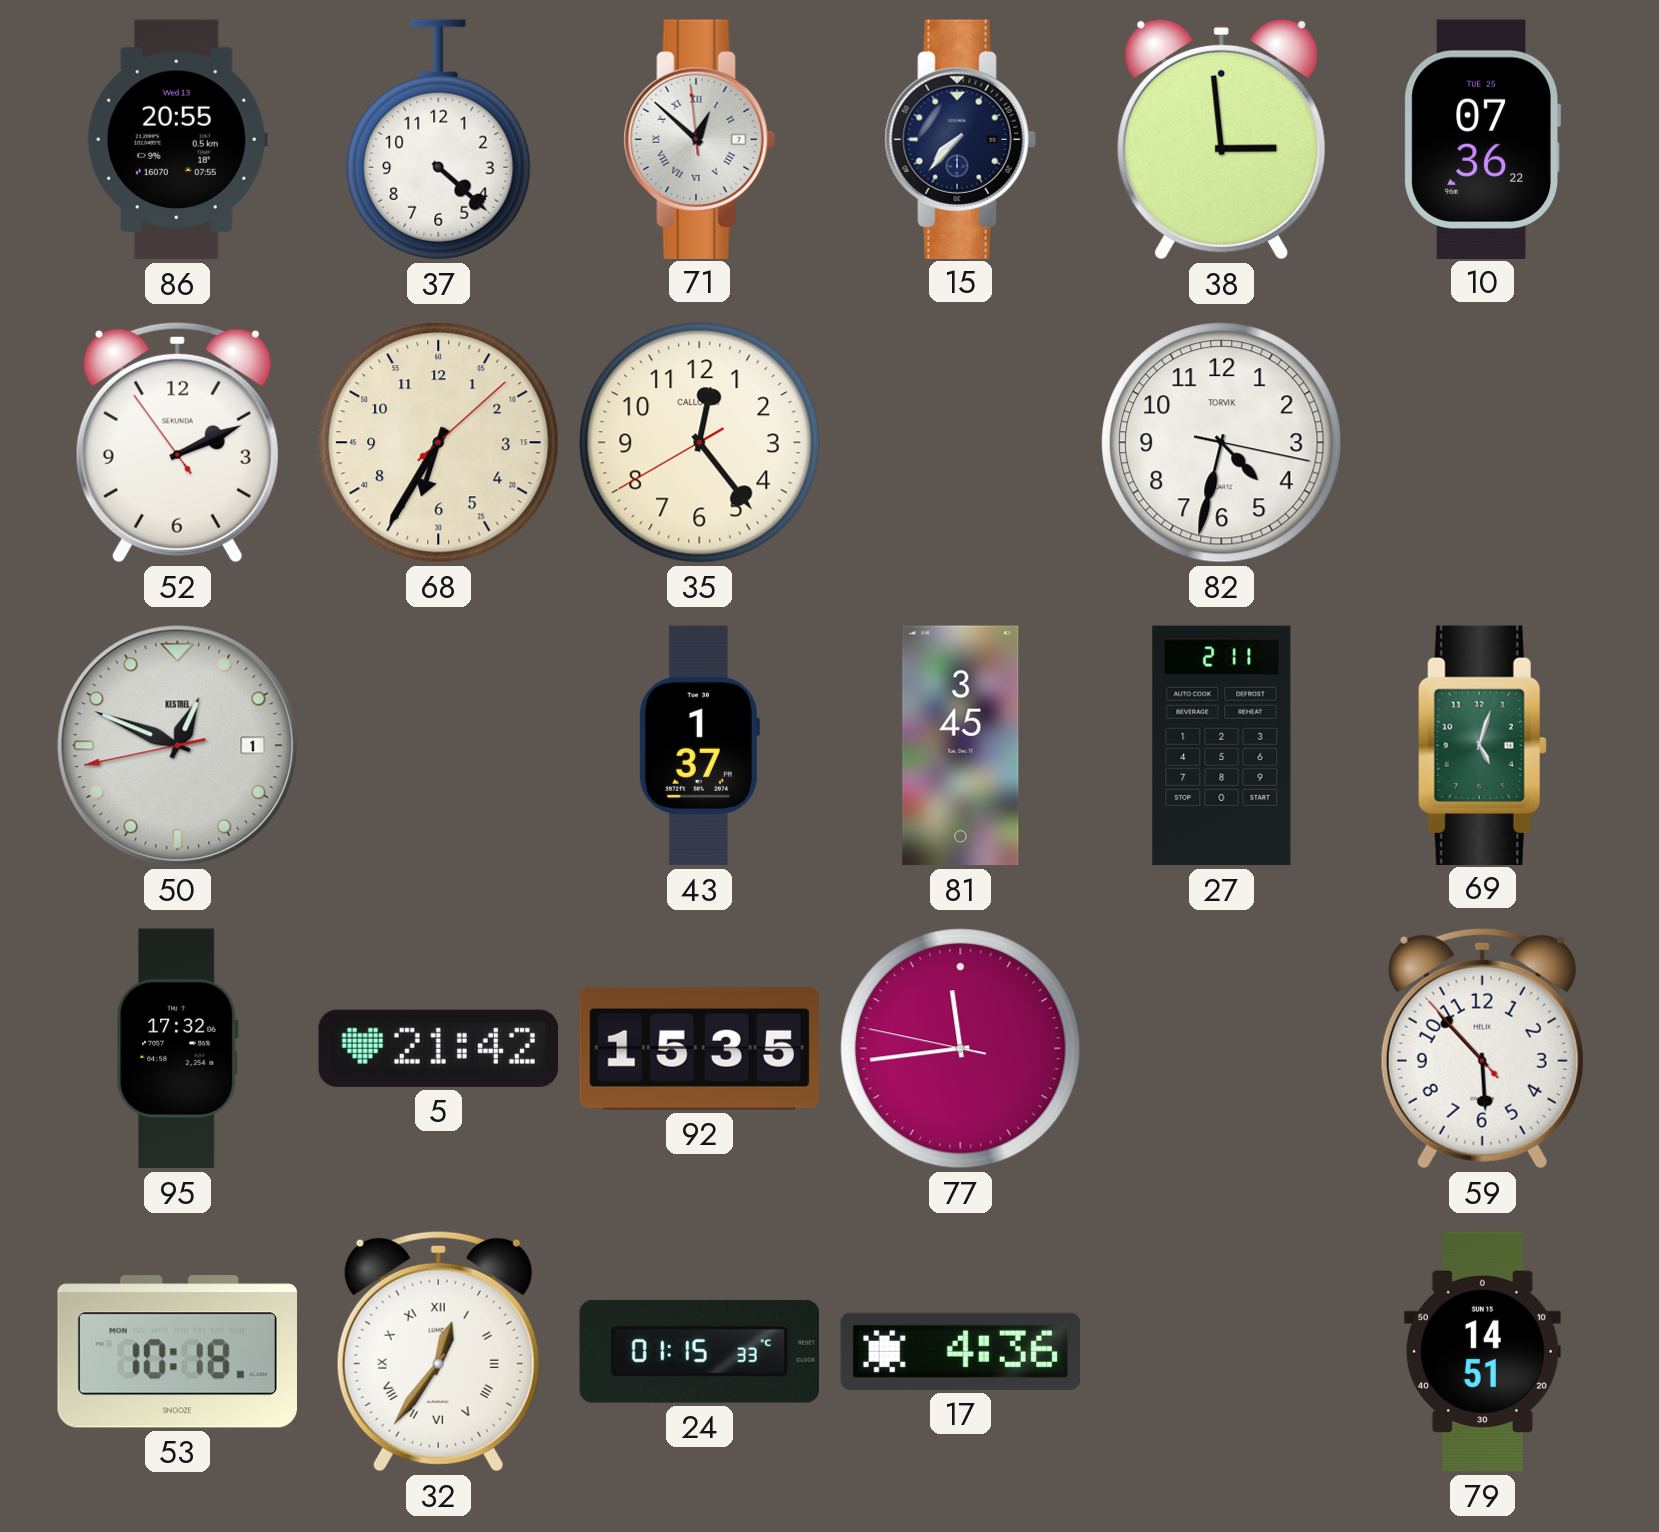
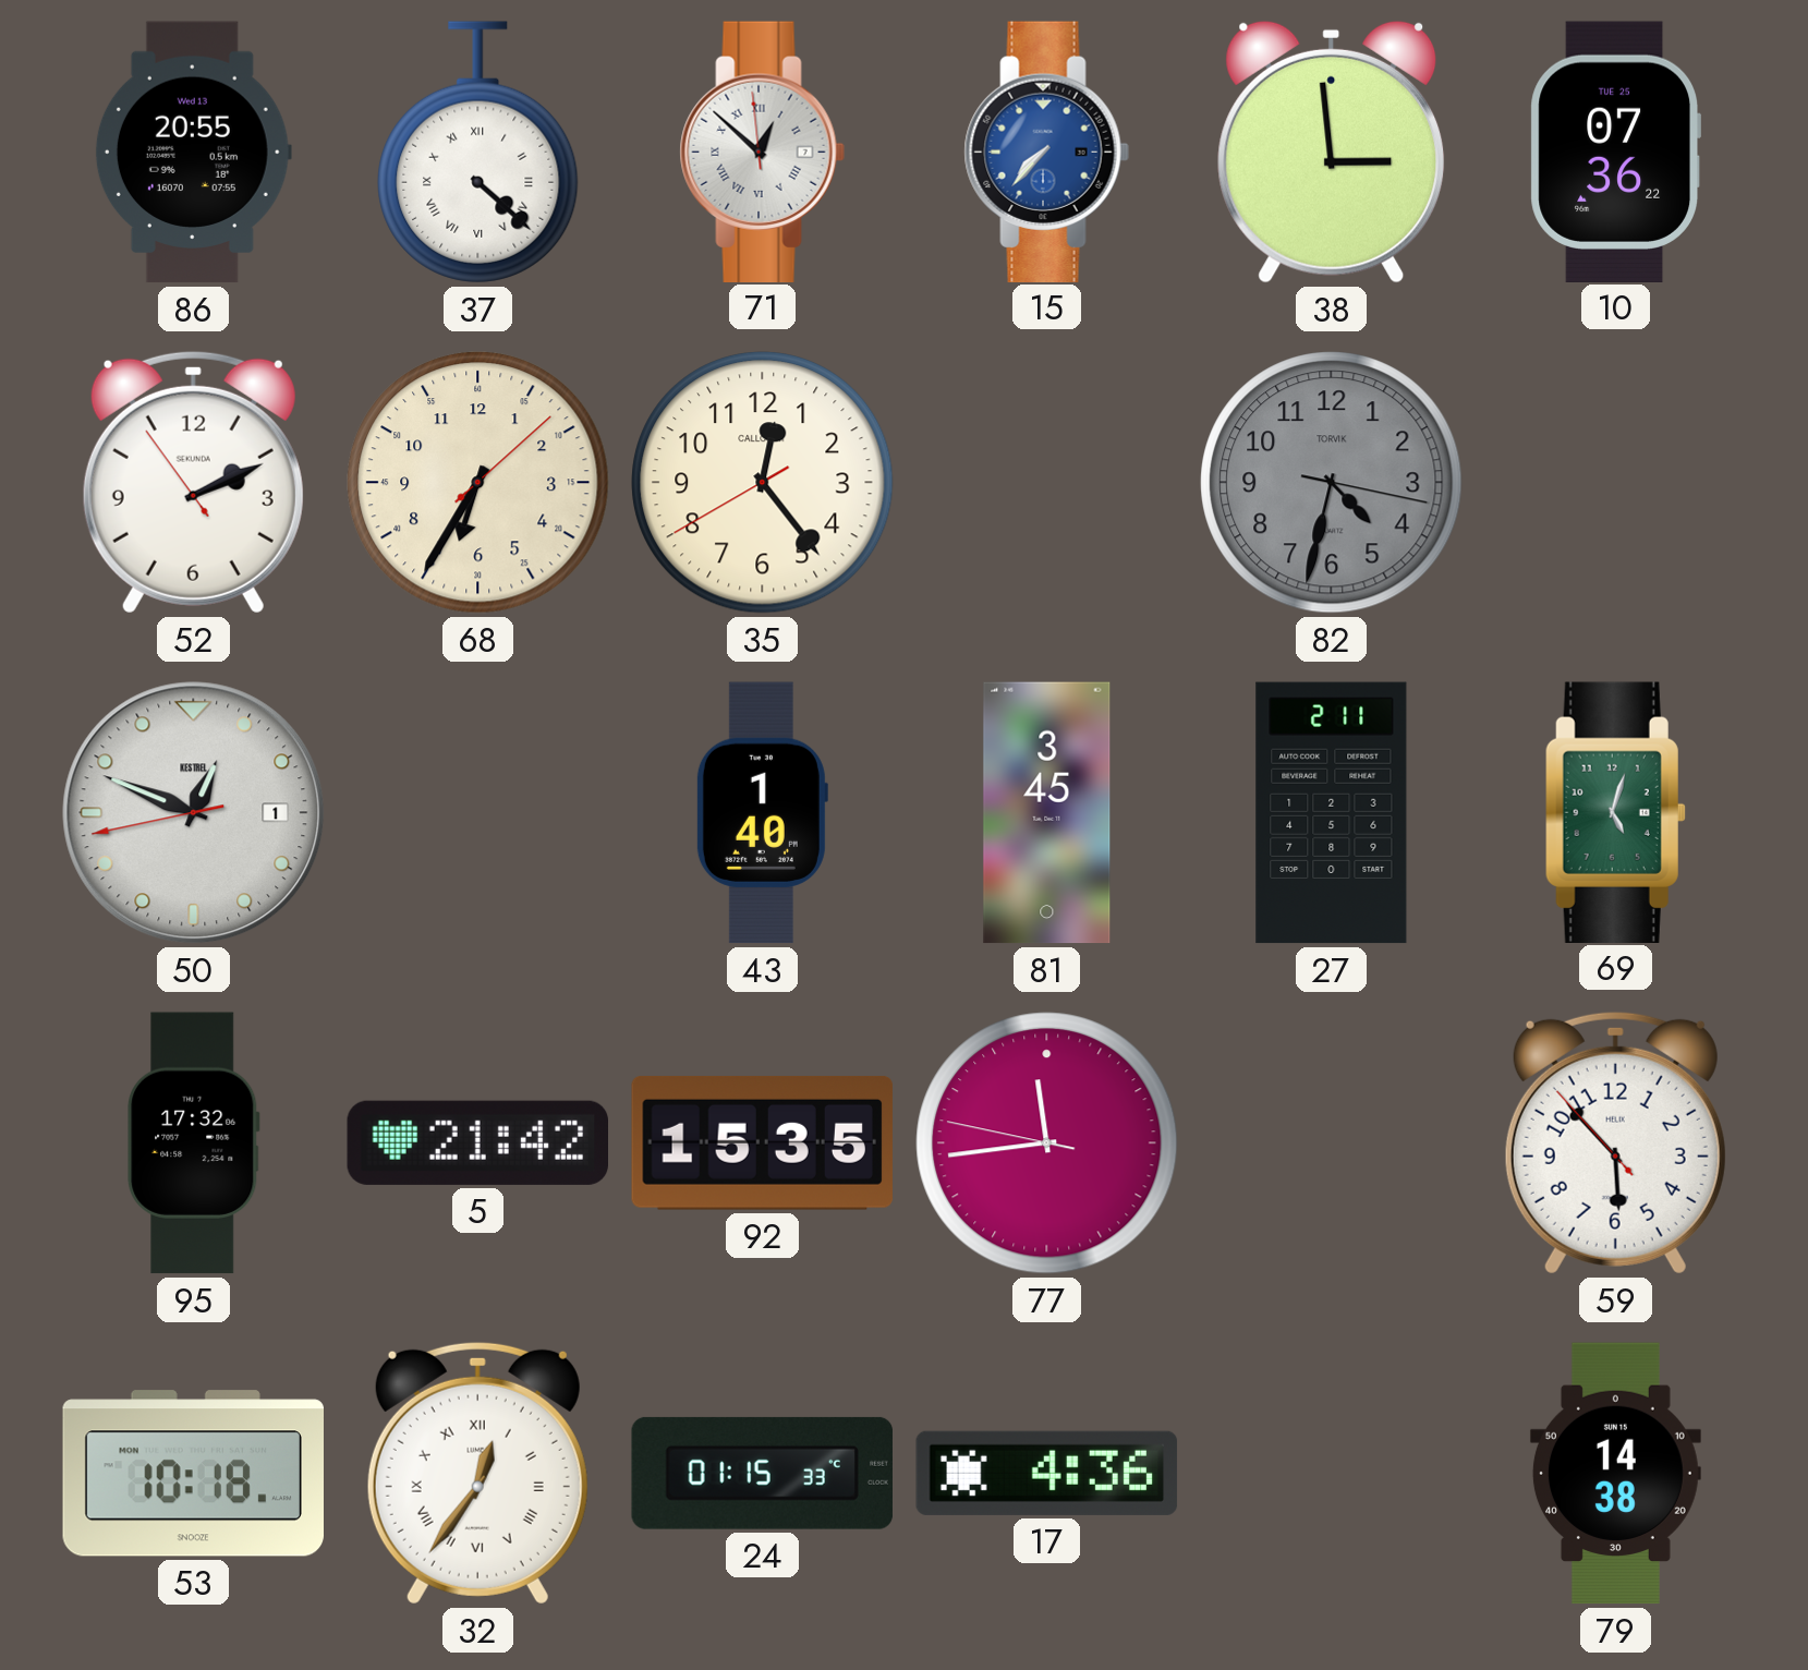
37 numerals: Arabic -> Roman
15 dial: navy -> blue
82 dial: white -> grey
43: 1:37 -> 1:40
79: 14:51 -> 14:38
